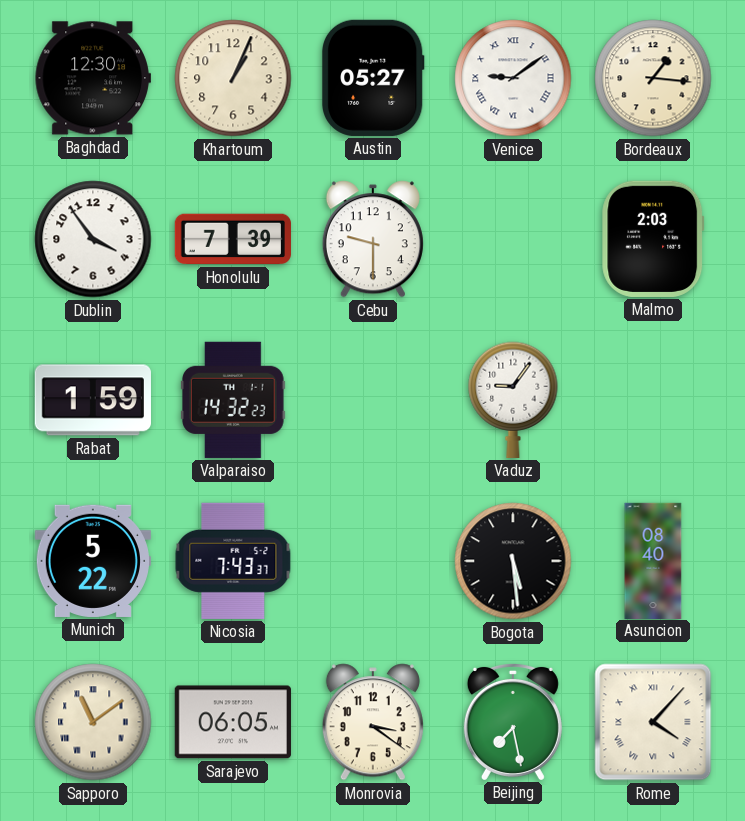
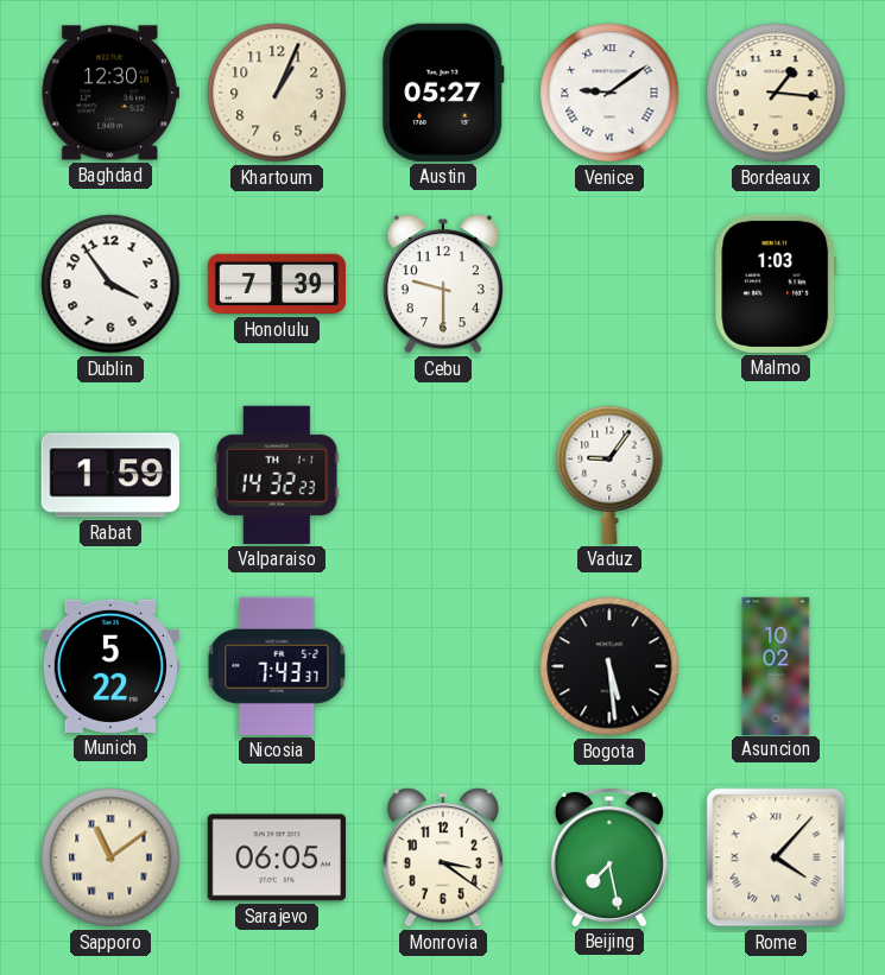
Malmo: 2:03 -> 1:03
Asuncion: 08:40 -> 10:02
